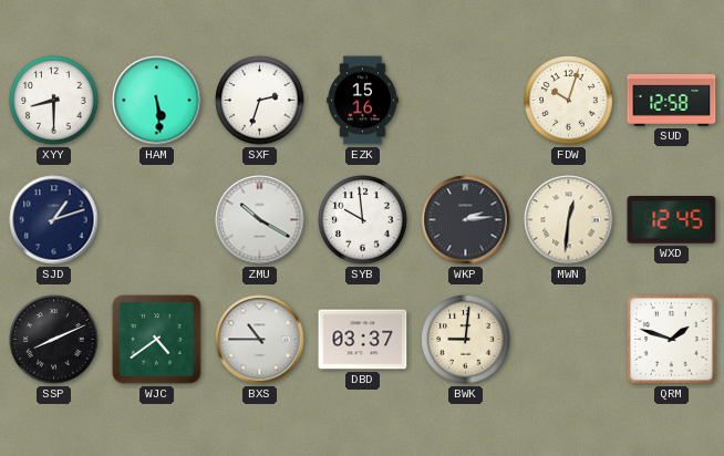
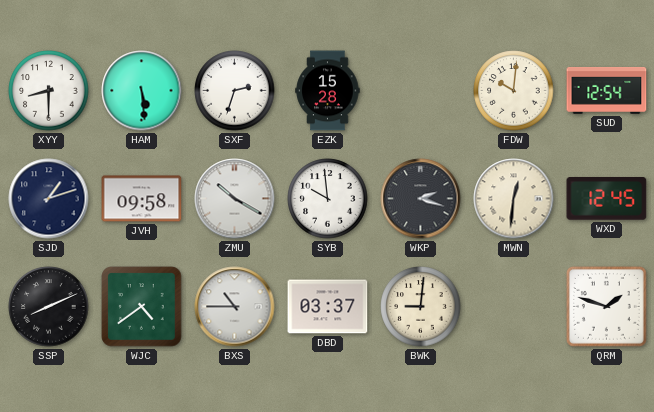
EZK: 15:16 -> 15:28
FDW: 10:03 -> 10:01
SUD: 12:58 -> 12:54
JVH: none -> 09:58
WKP: 2:14 -> 2:18
